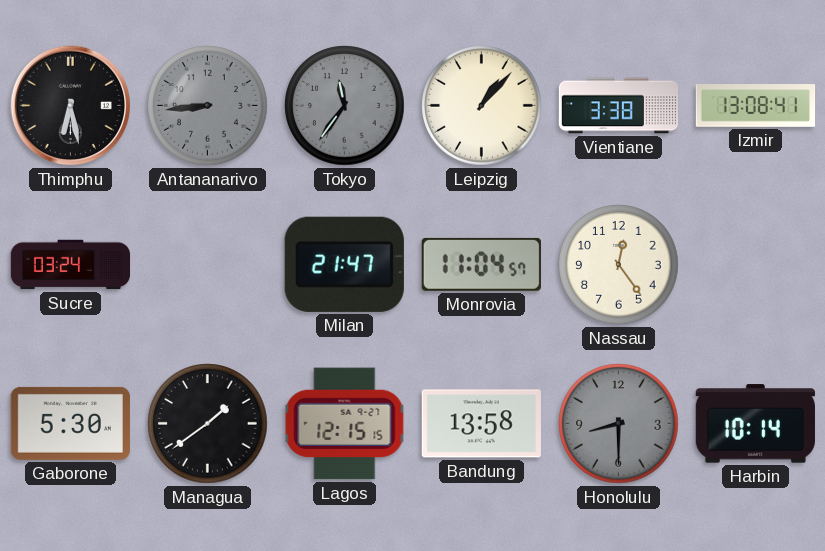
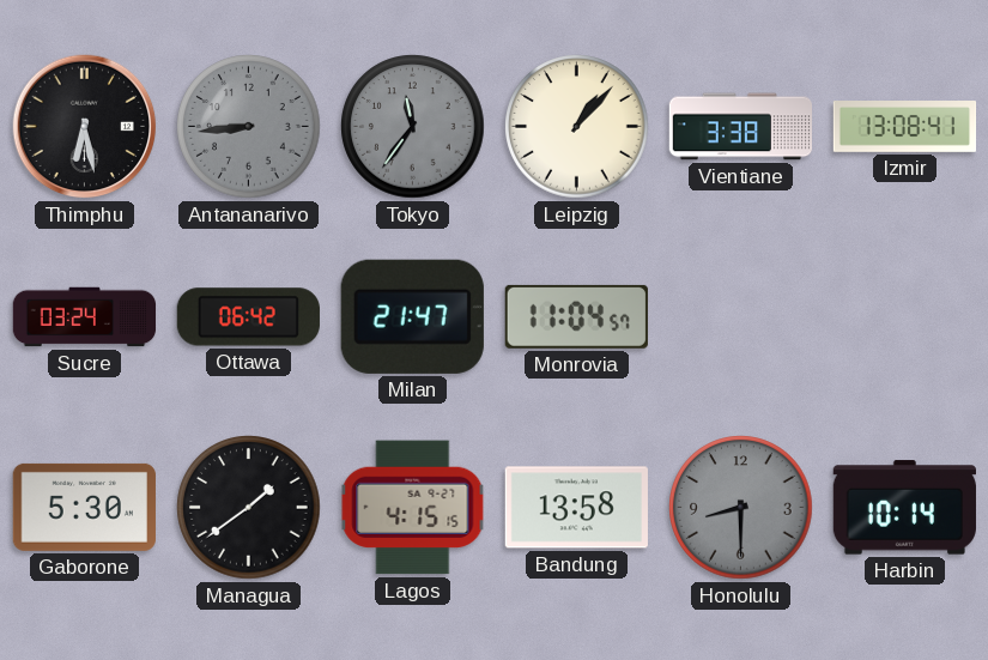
Ottawa: none -> 06:42
Nassau: 12:24 -> none
Lagos: 12:15 -> 4:15
